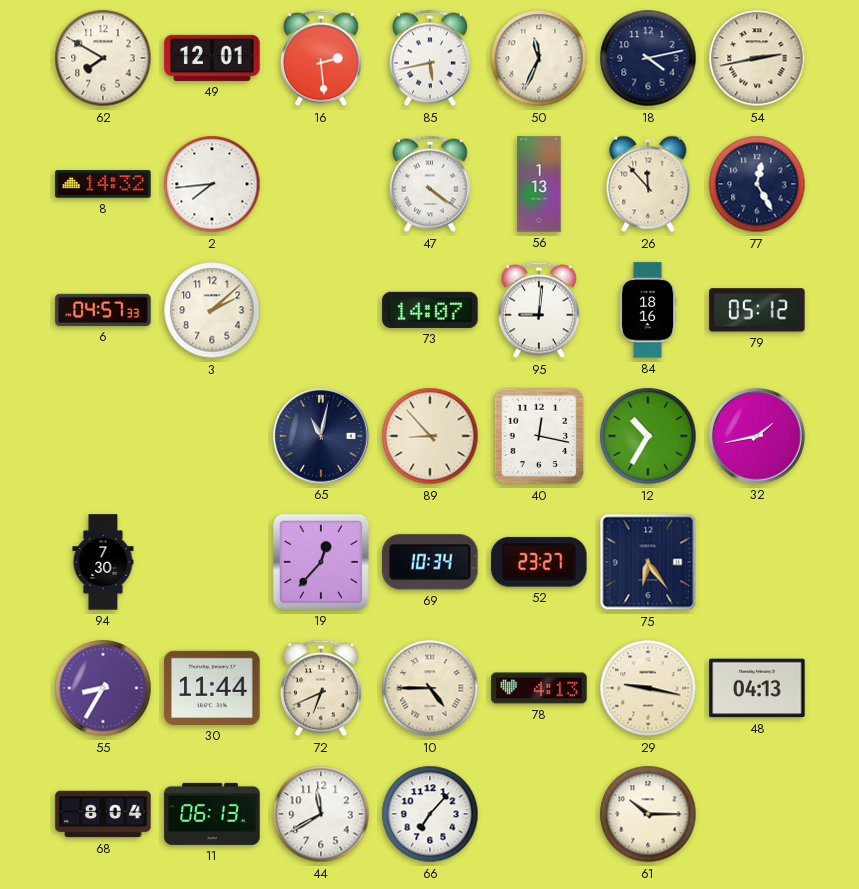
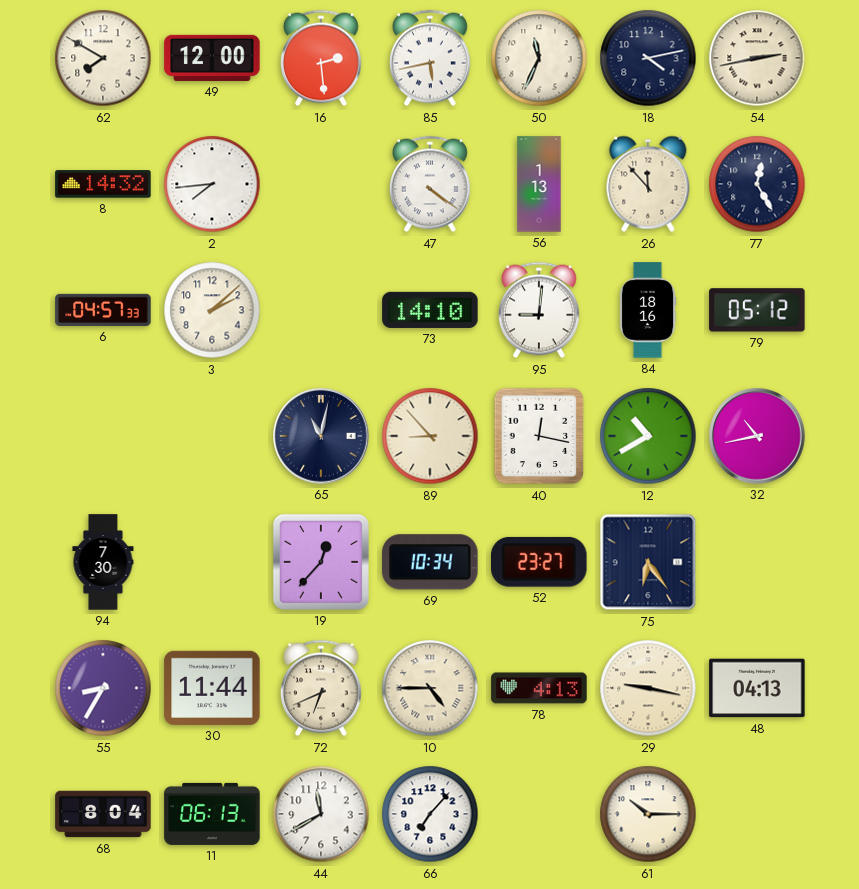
49: 12:01 -> 12:00
73: 14:07 -> 14:10
12: 10:35 -> 10:40
32: 1:43 -> 10:43
